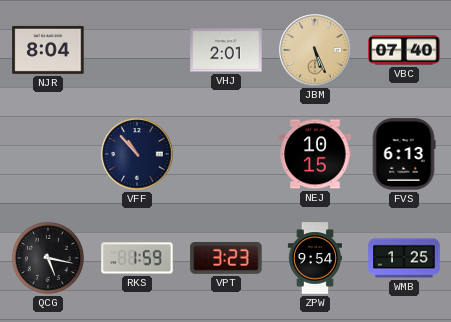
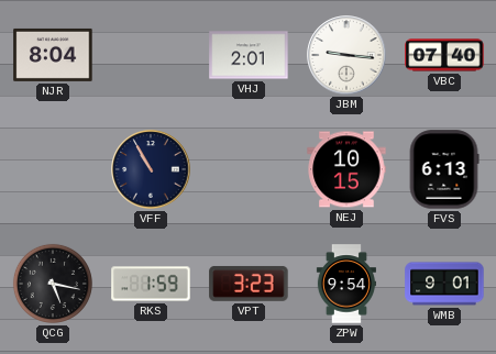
JBM: 5:26 -> 9:16
JBM dial: champagne -> white
VFF: 10:53 -> 10:55
WMB: 1:25 -> 9:01
